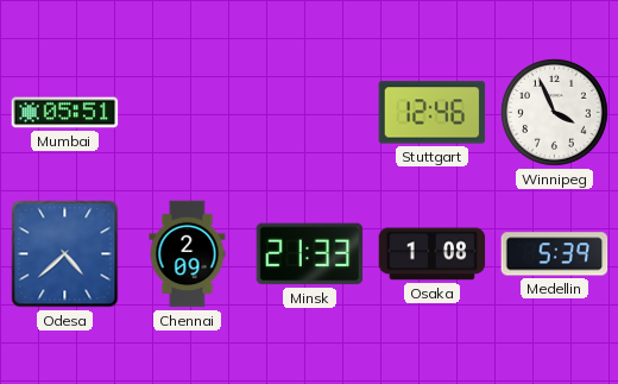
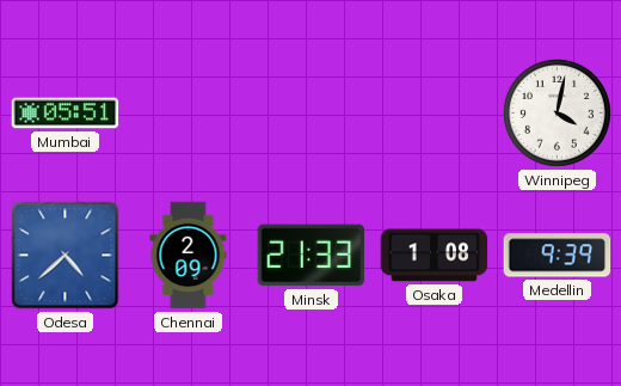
Stuttgart: 12:46 -> none
Winnipeg: 3:56 -> 4:02
Medellin: 5:39 -> 9:39
